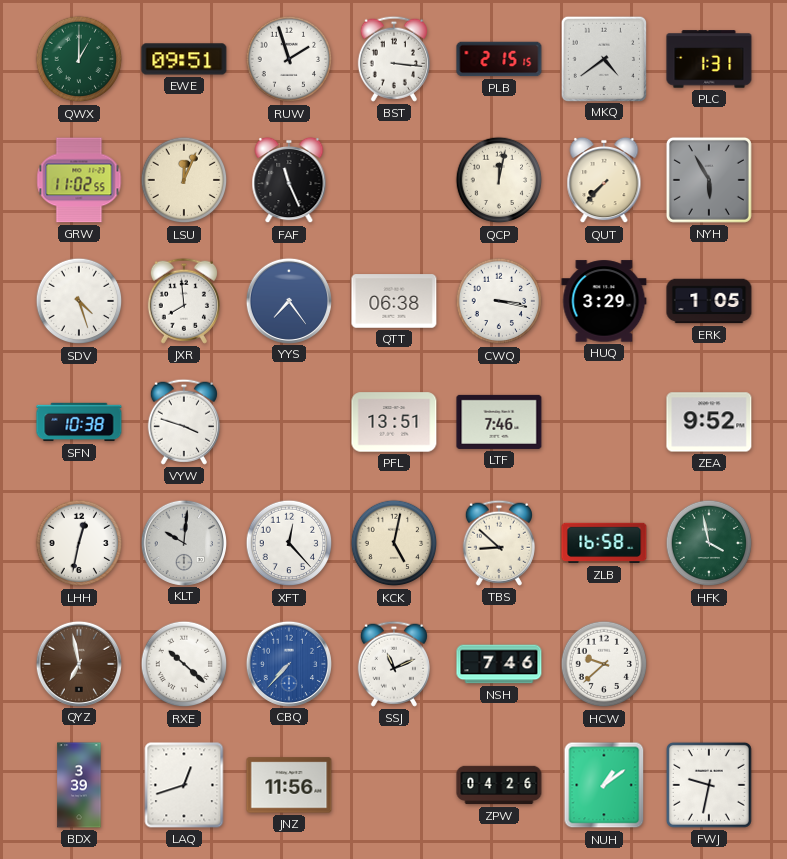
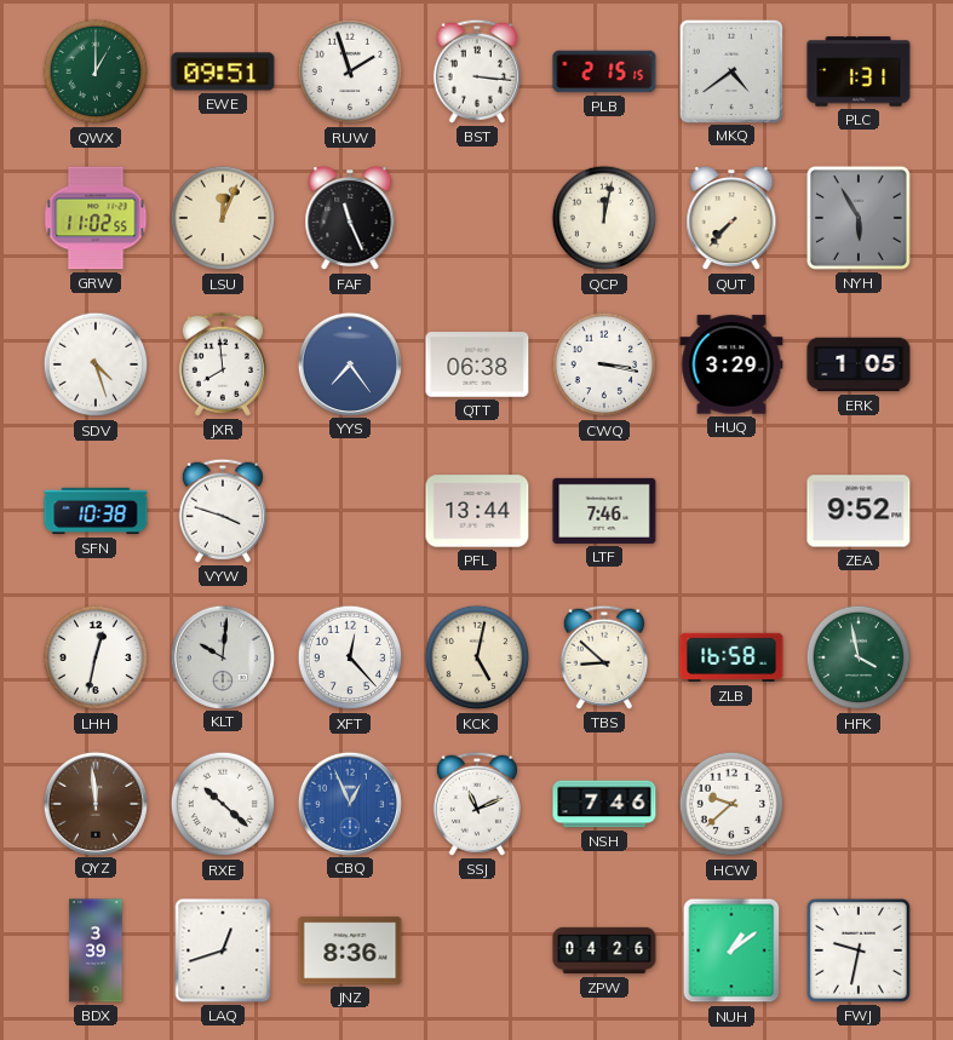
PFL: 13:51 -> 13:44
QYZ: 6:58 -> 11:59
CBQ: 7:37 -> 12:56
JNZ: 11:56 -> 8:36
